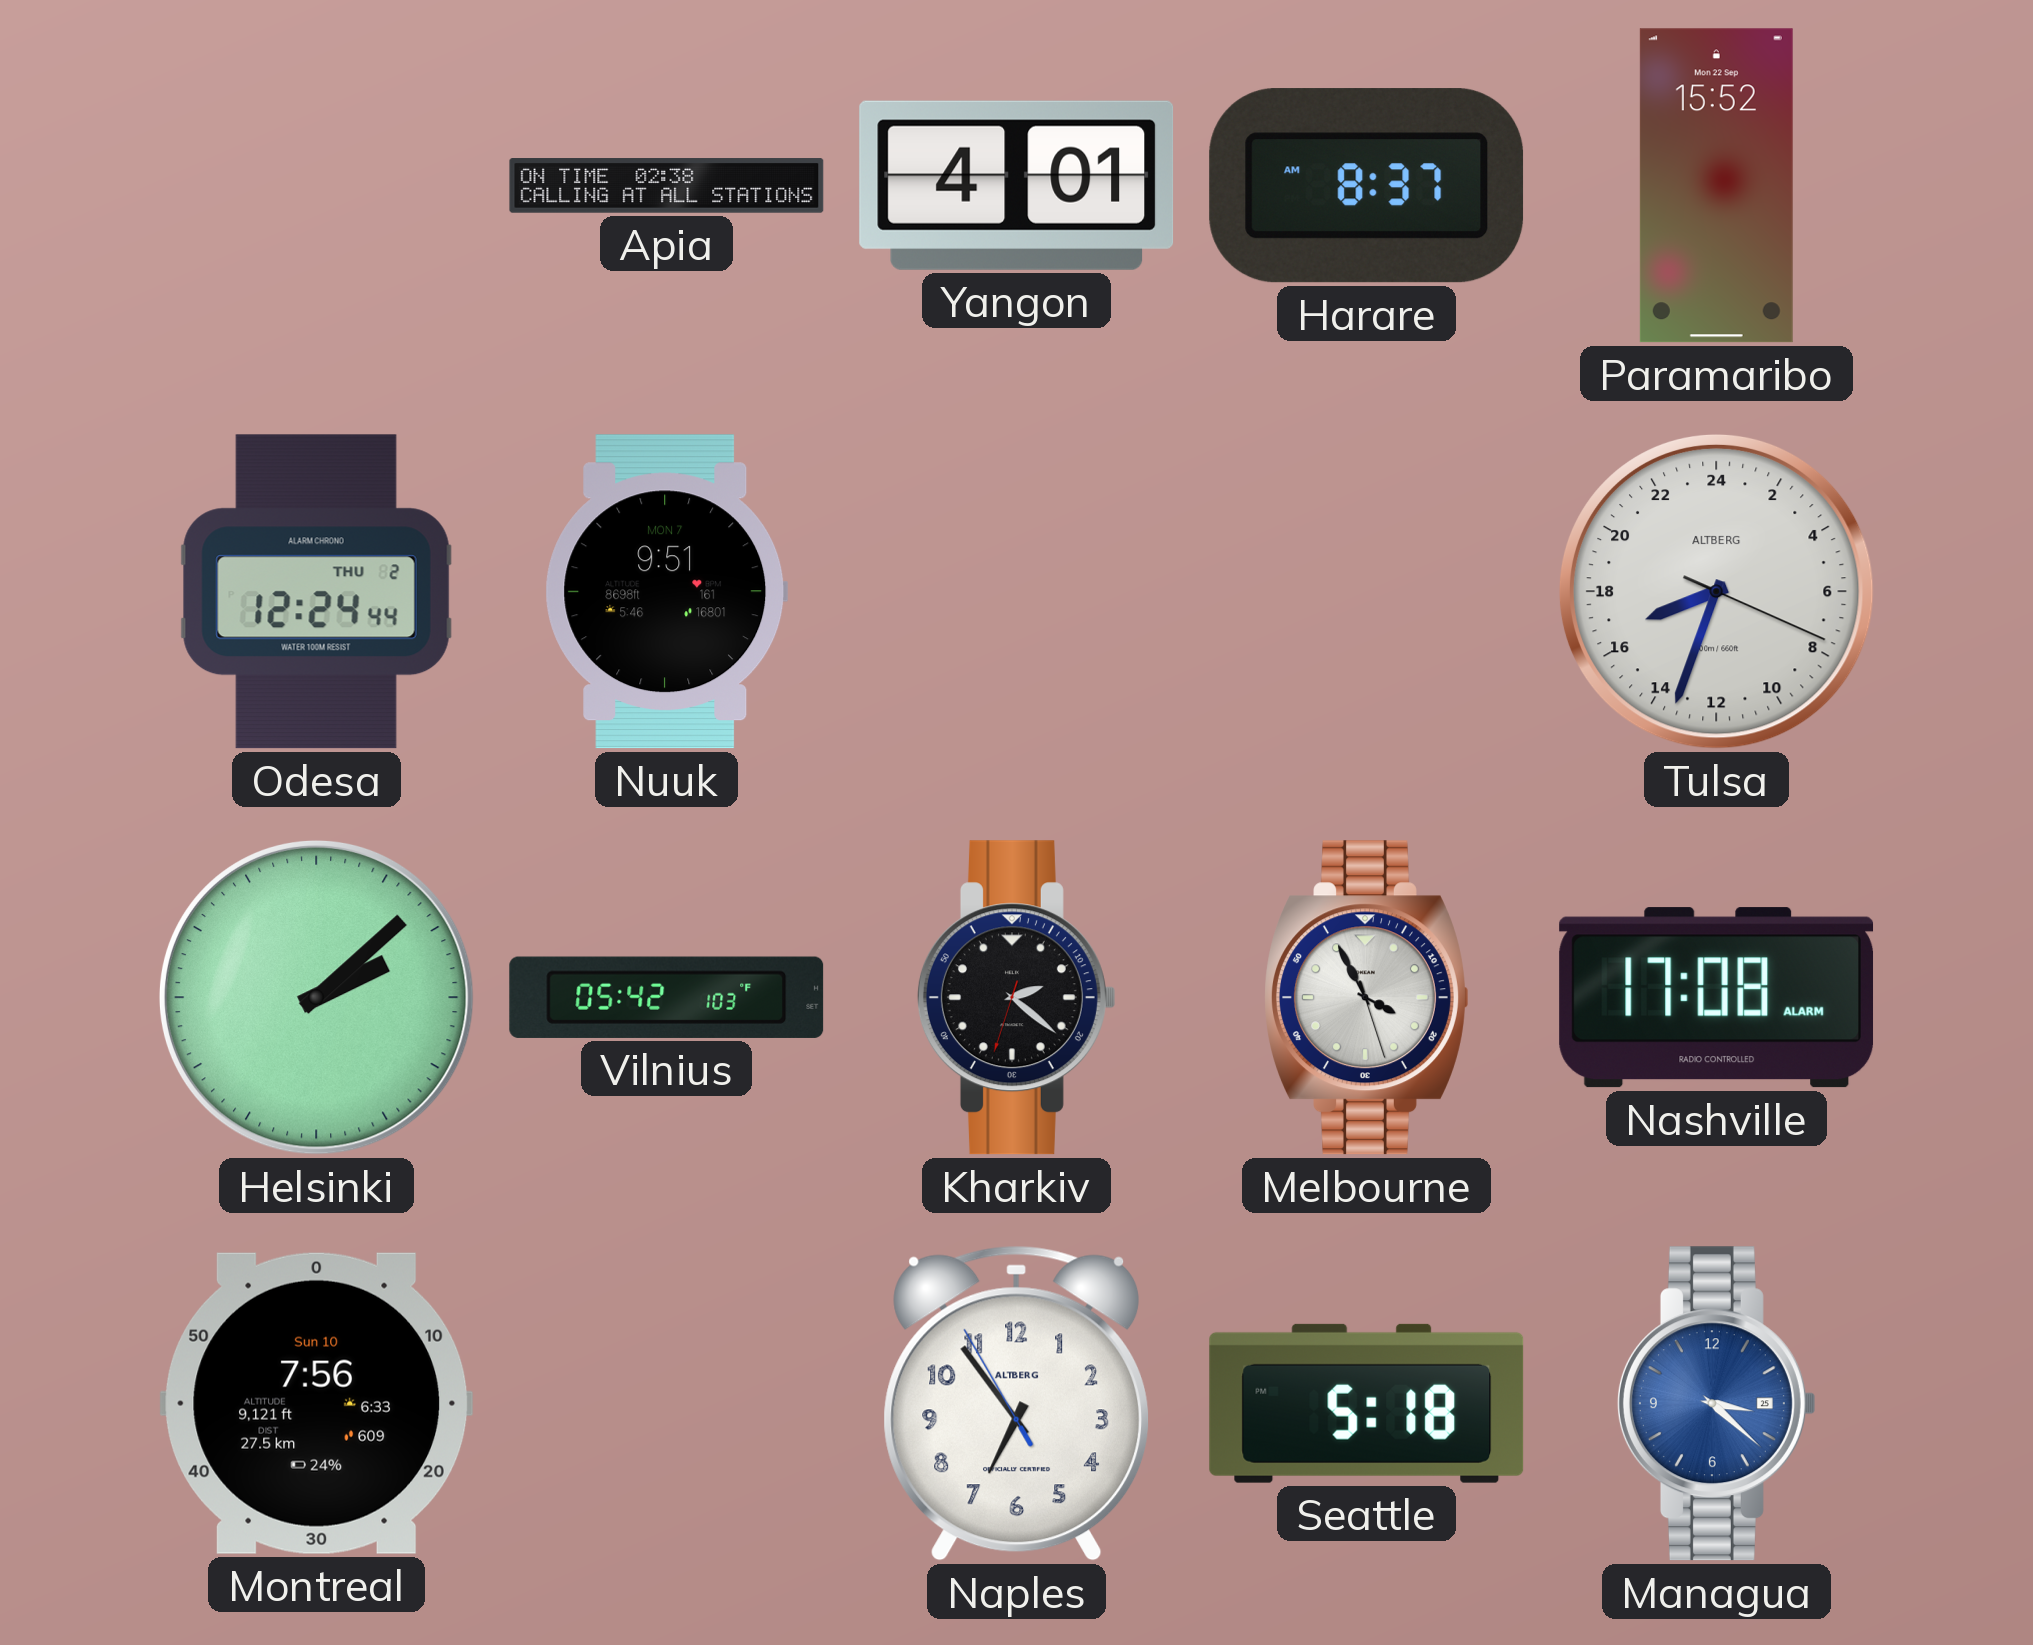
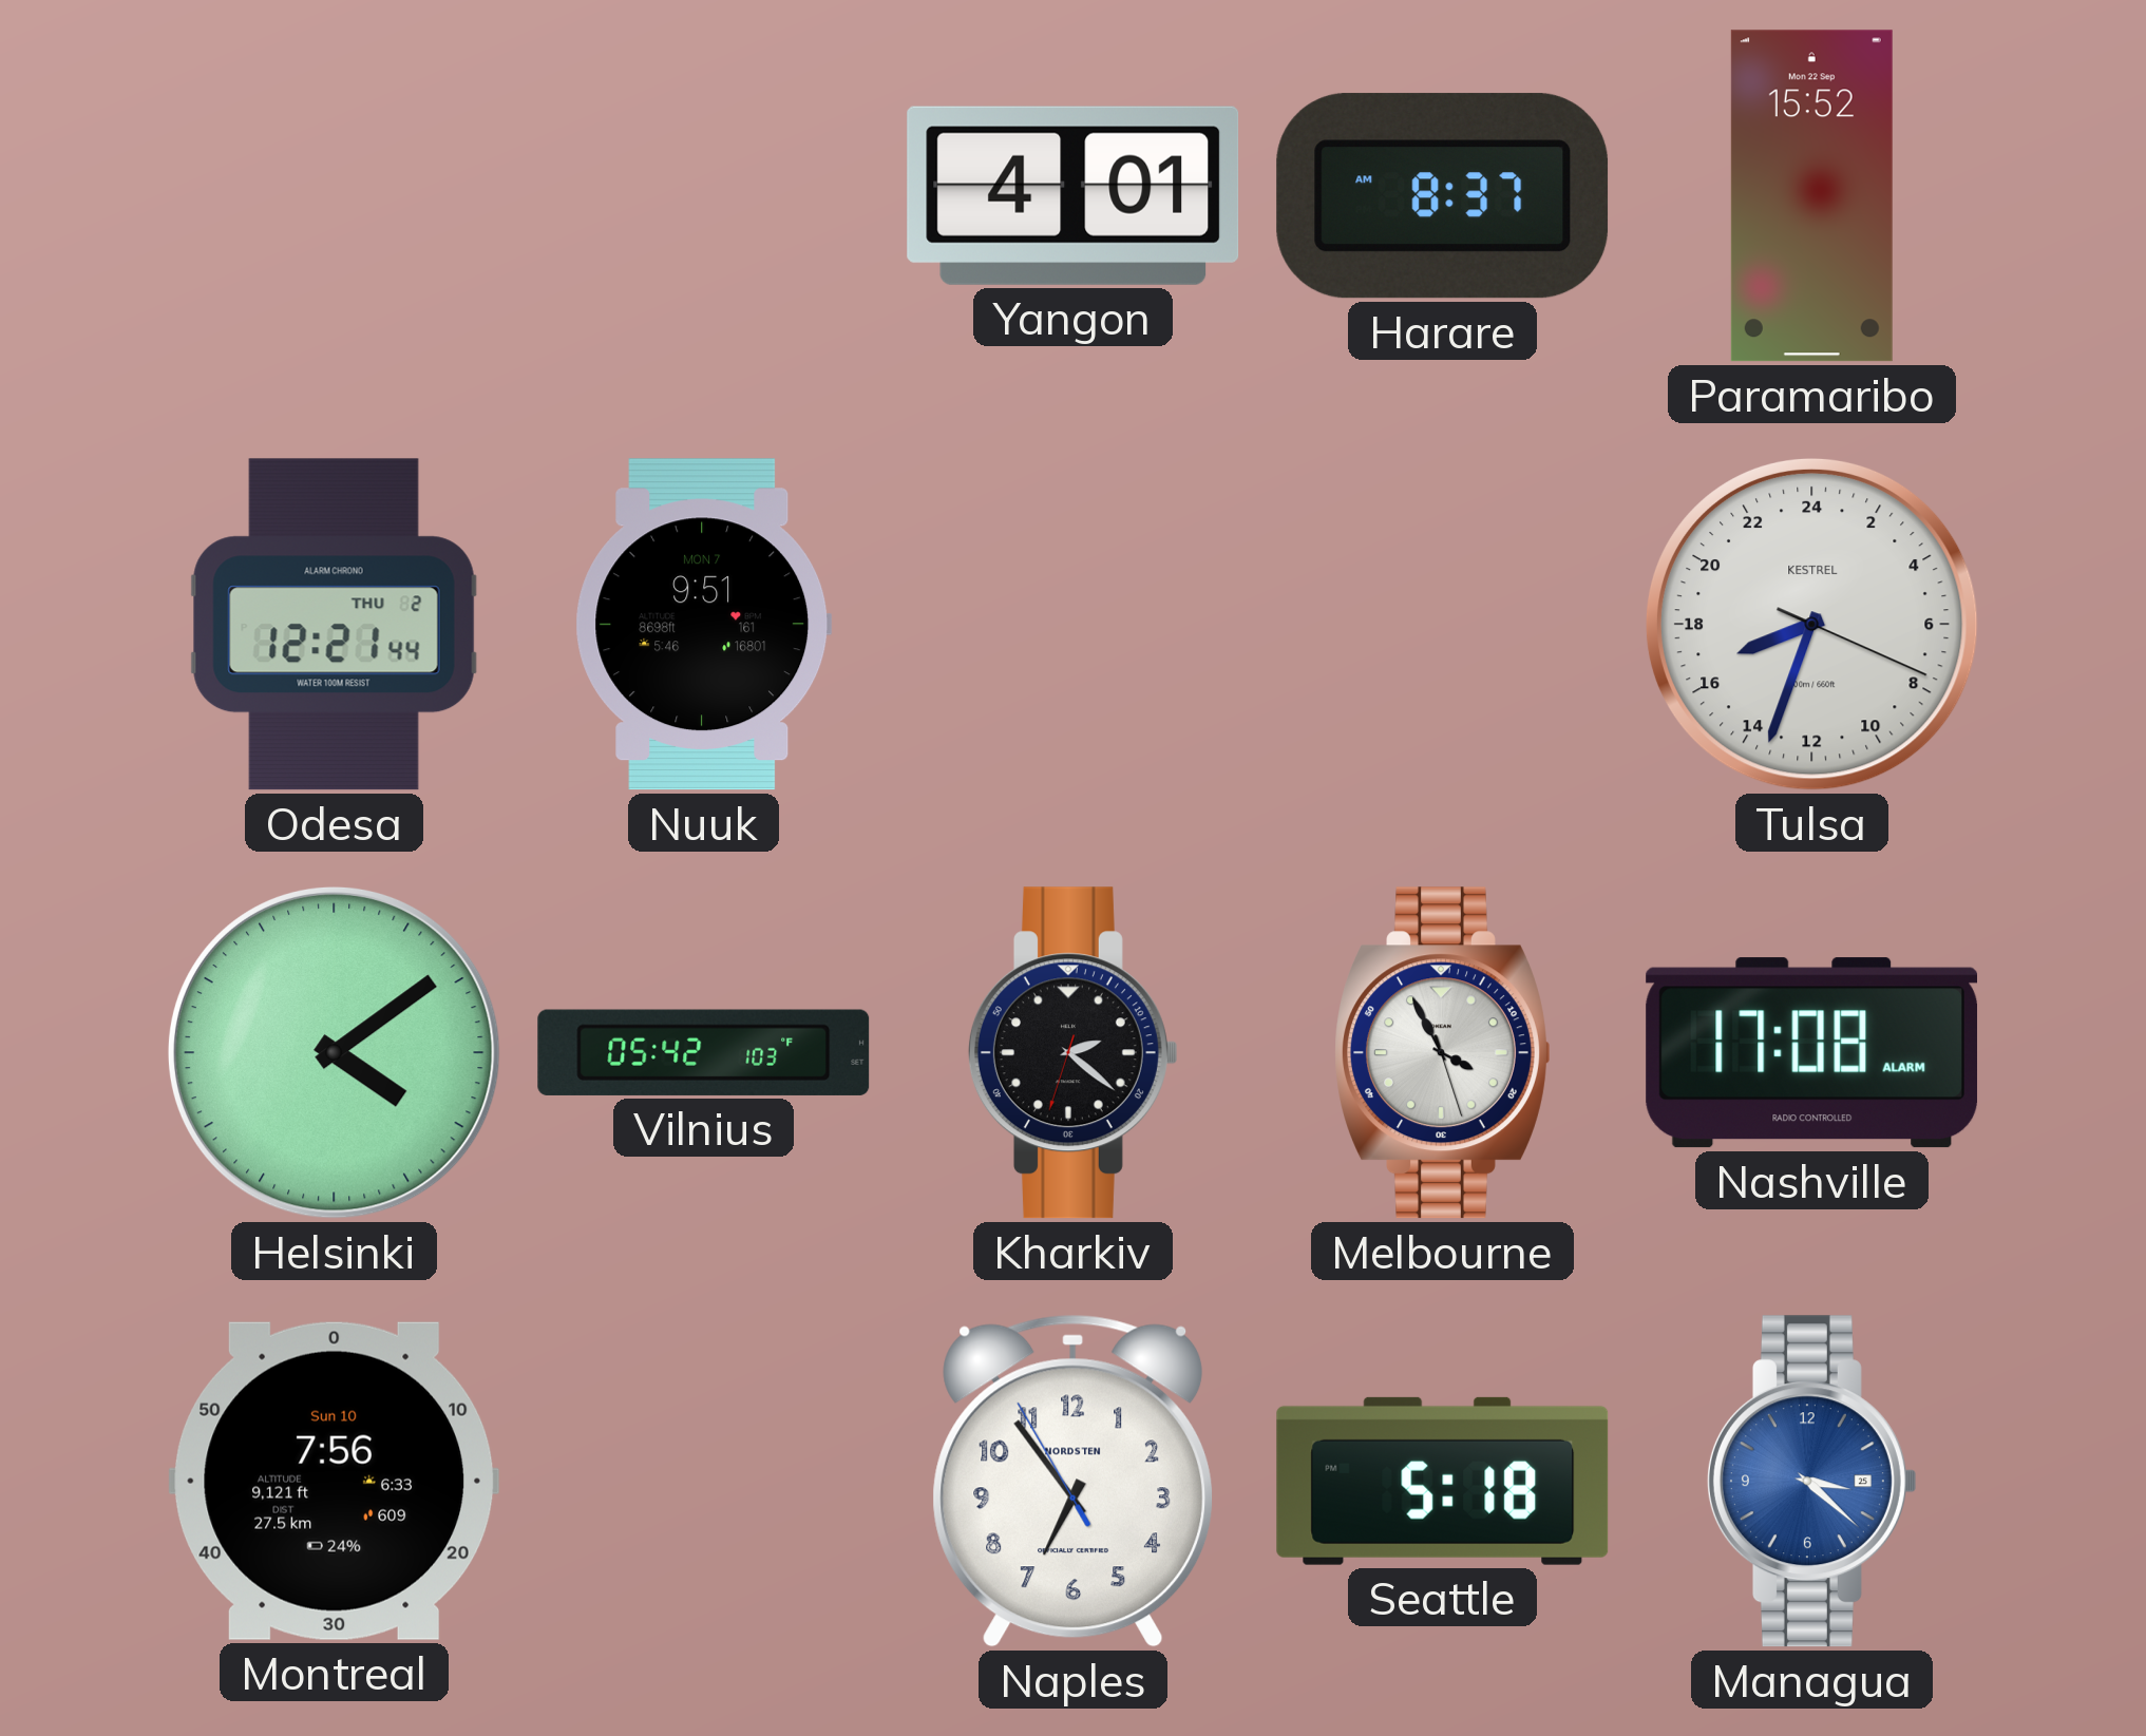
Apia: 02:38 -> none
Odesa: 12:24 -> 12:21
Tulsa brand: ALTBERG -> KESTREL
Helsinki: 2:08 -> 4:09
Naples brand: ALTBERG -> NORDSTEN
